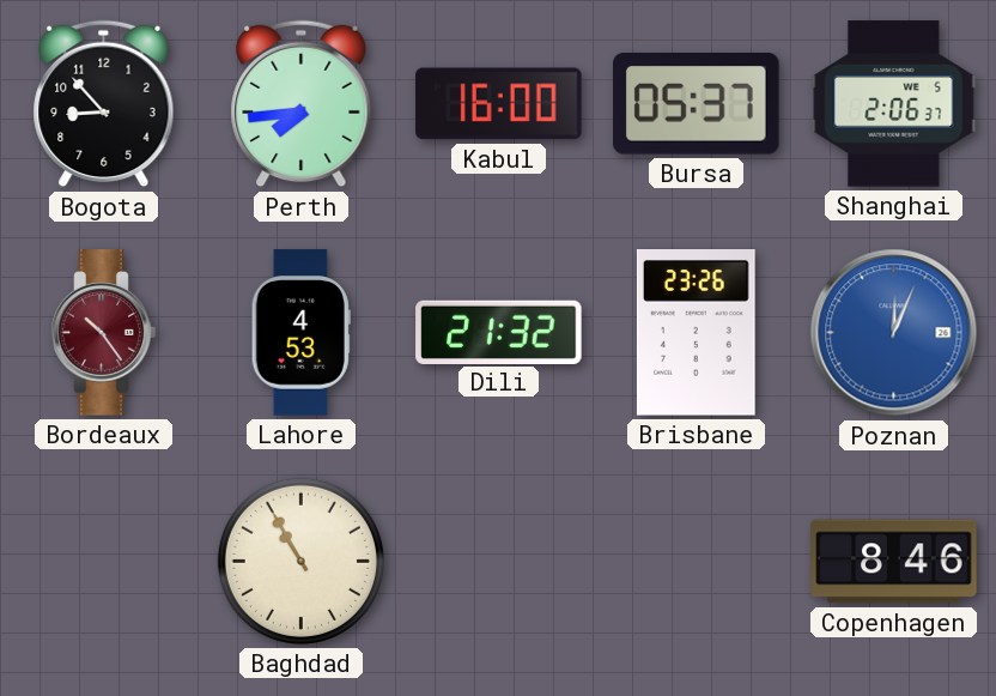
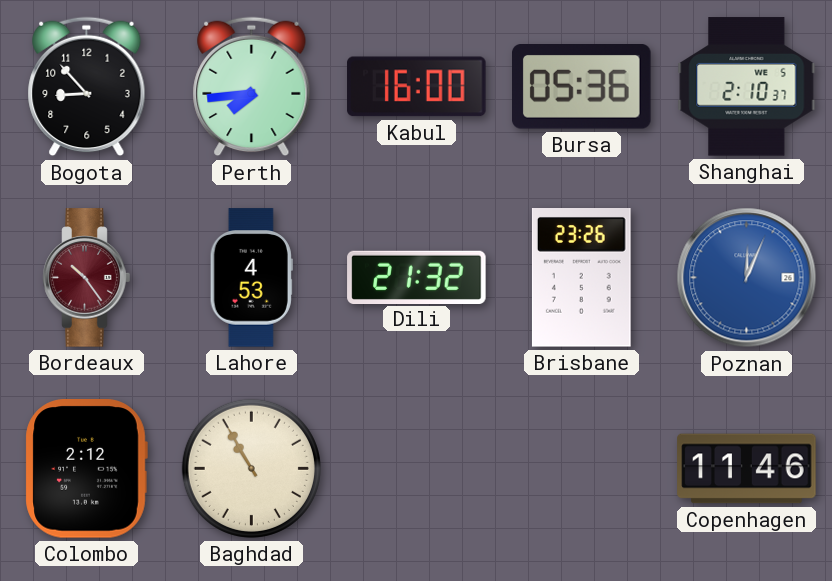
Bursa: 05:37 -> 05:36
Shanghai: 2:06 -> 2:10
Colombo: none -> 2:12
Copenhagen: 8:46 -> 11:46
